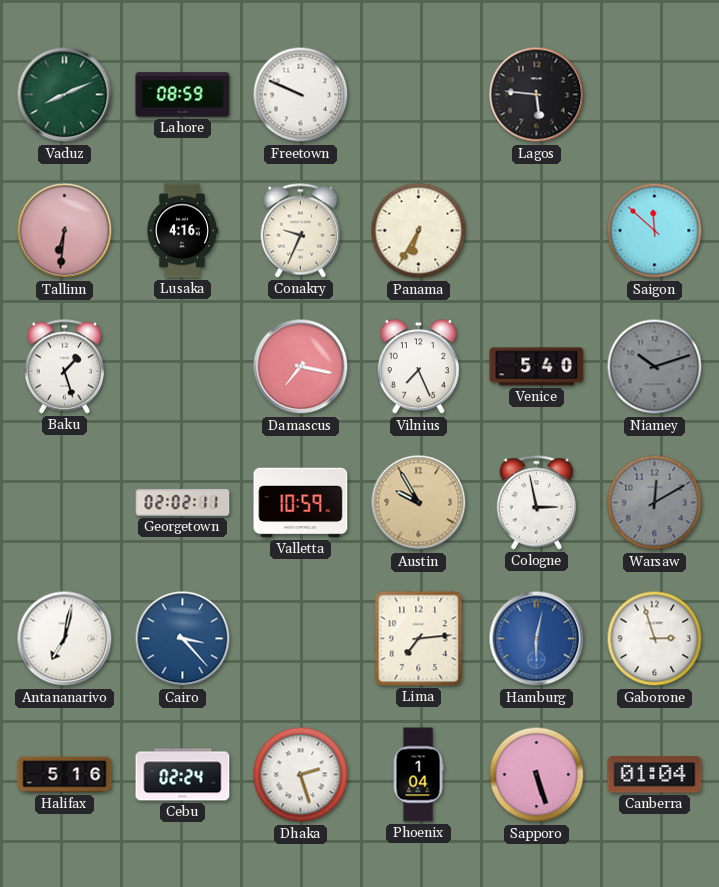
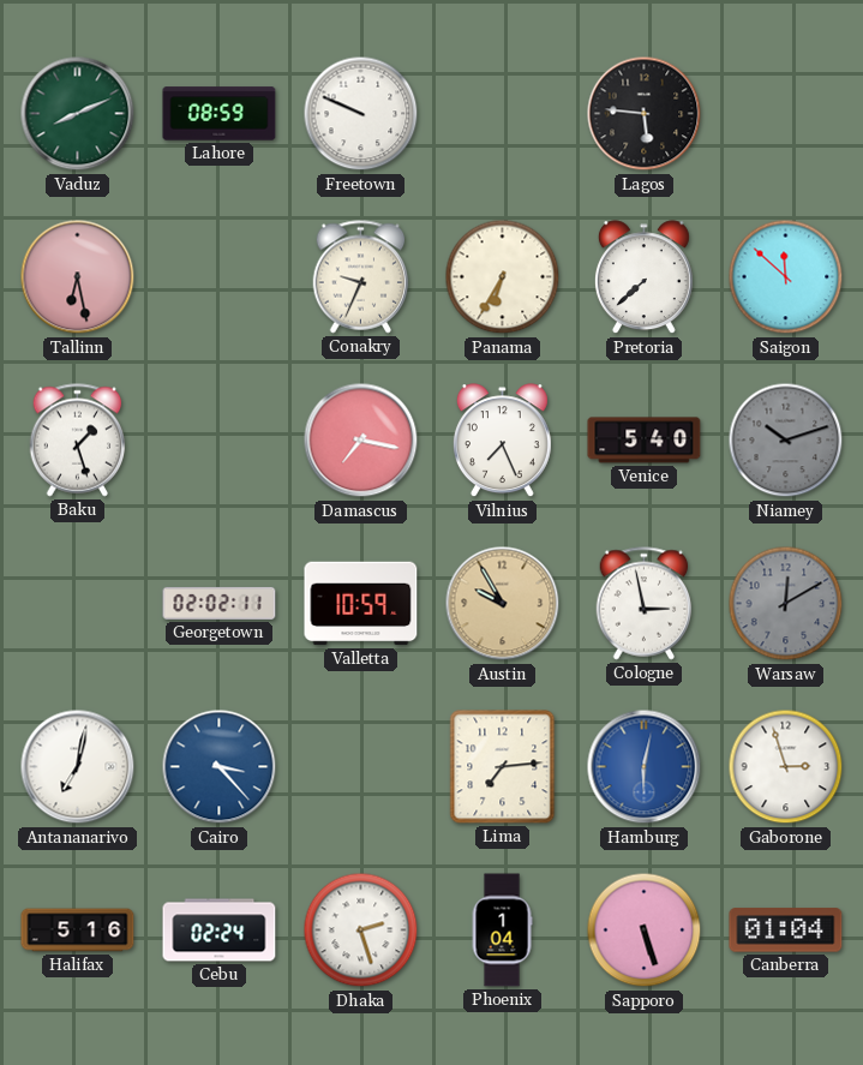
Tallinn: 6:31 -> 6:28
Lusaka: 4:16 -> none
Pretoria: none -> 7:38
